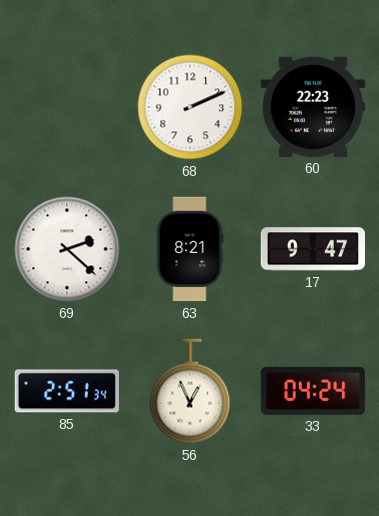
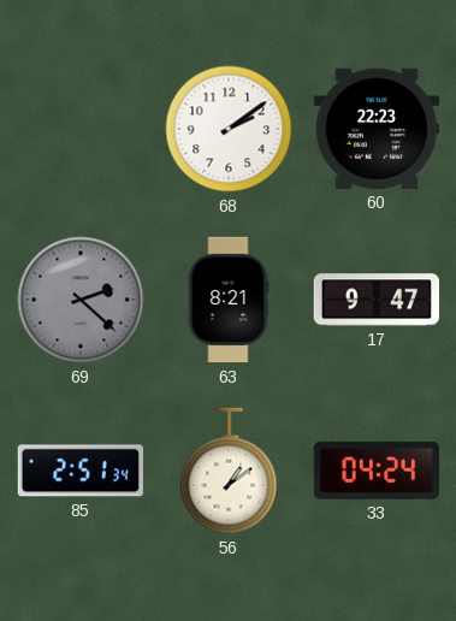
68: 2:11 -> 2:09
69 dial: white -> grey
56: 12:56 -> 1:09
